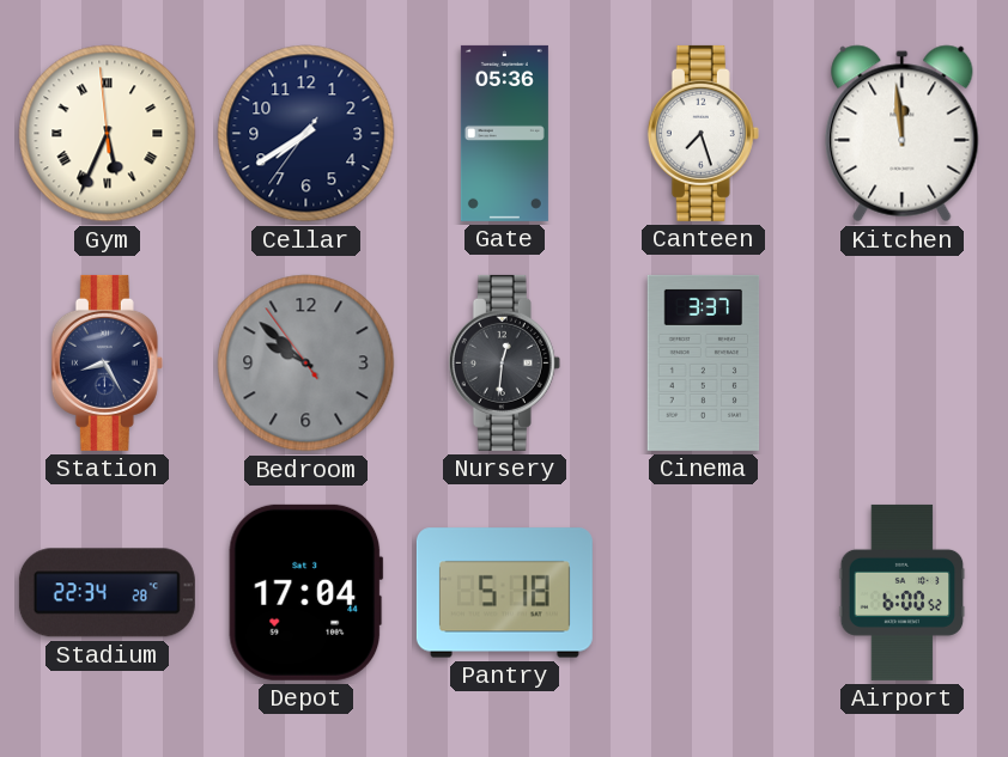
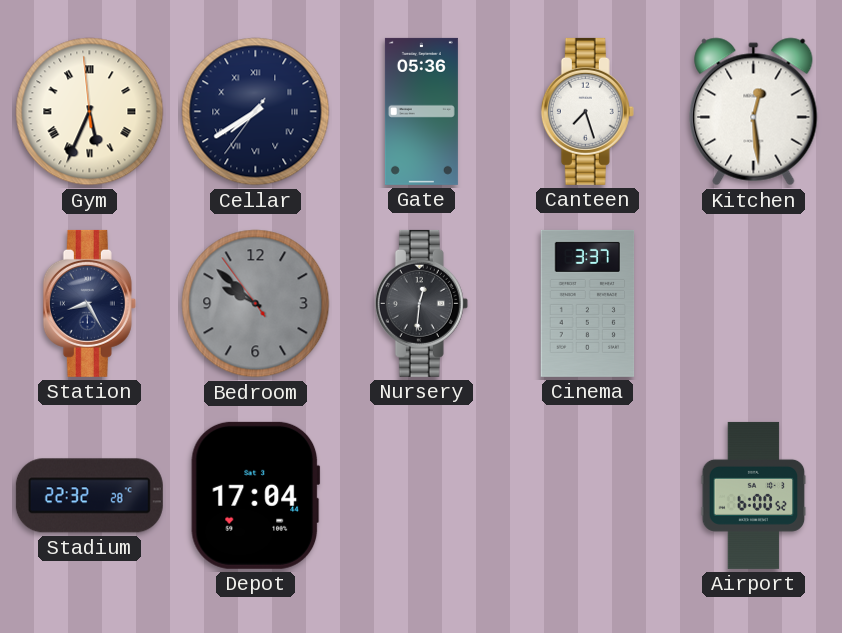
Cellar numerals: Arabic -> Roman
Kitchen: 11:59 -> 12:29
Stadium: 22:34 -> 22:32
Pantry: 5:18 -> none
